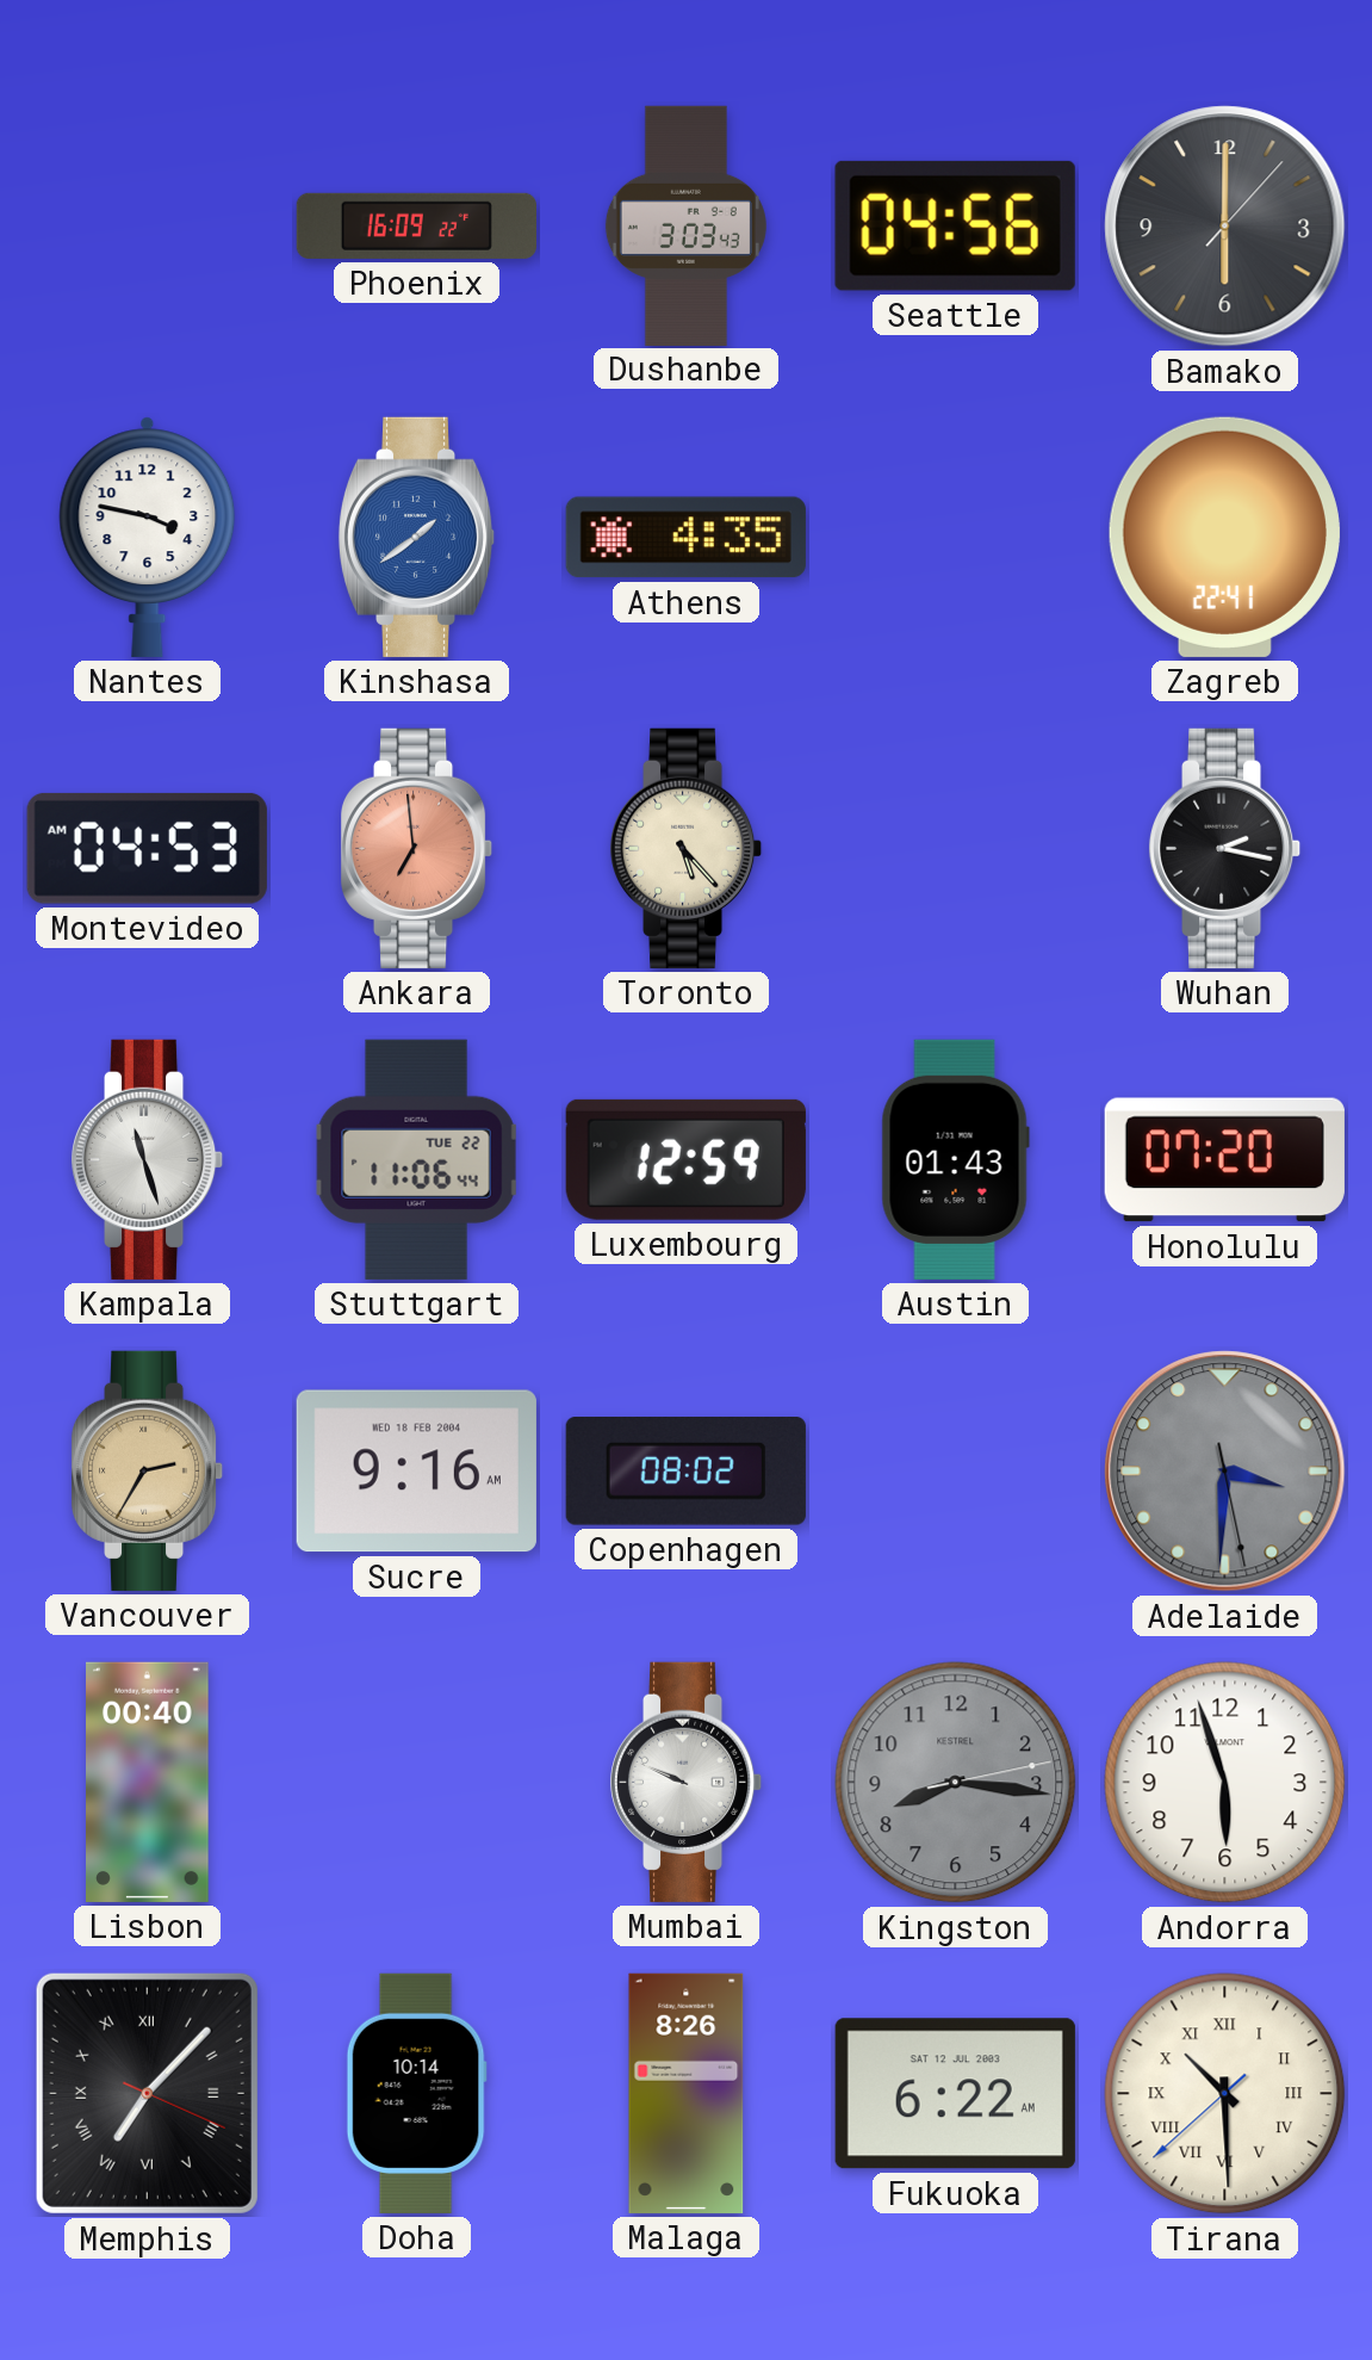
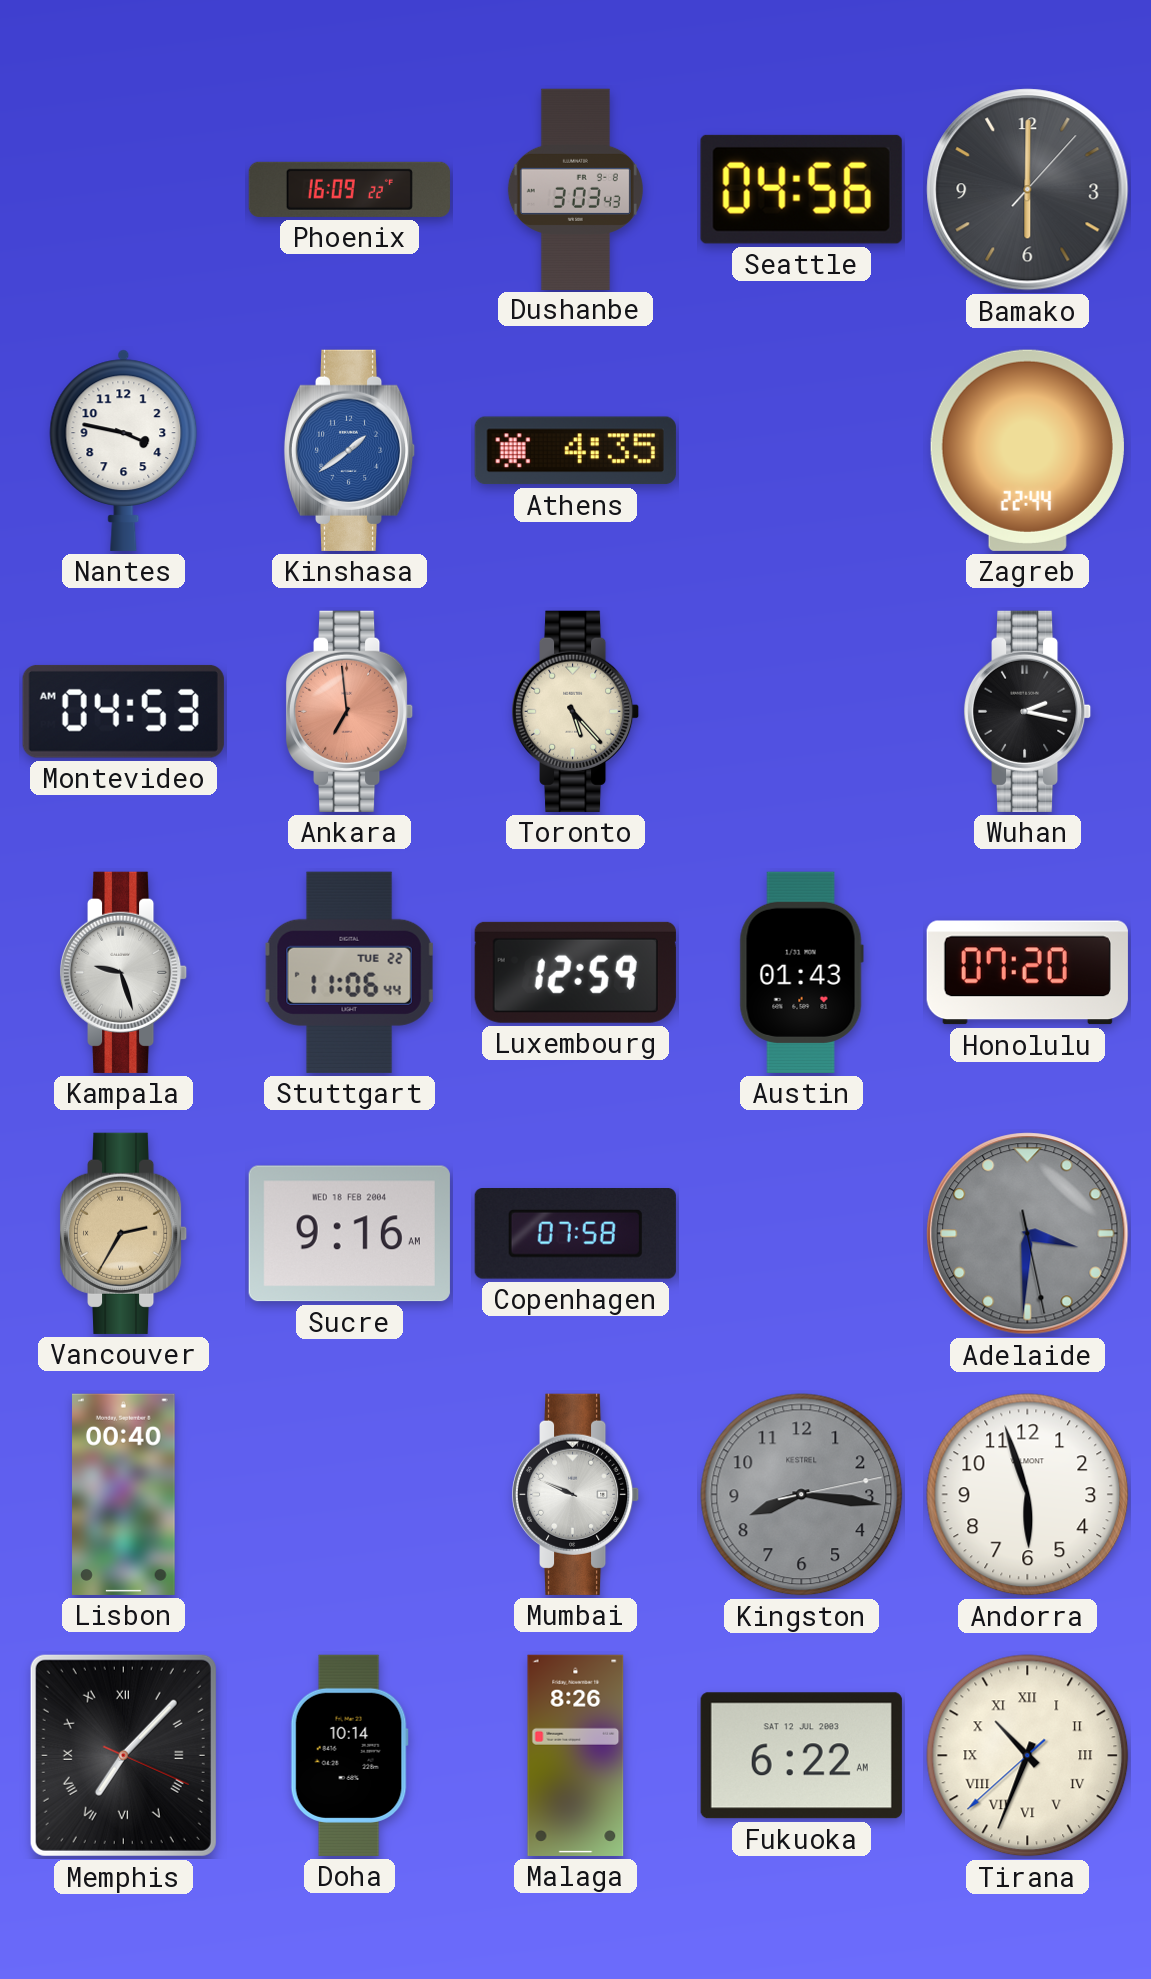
Zagreb: 22:41 -> 22:44
Kampala: 11:27 -> 9:27
Copenhagen: 08:02 -> 07:58
Tirana: 10:29 -> 10:33
